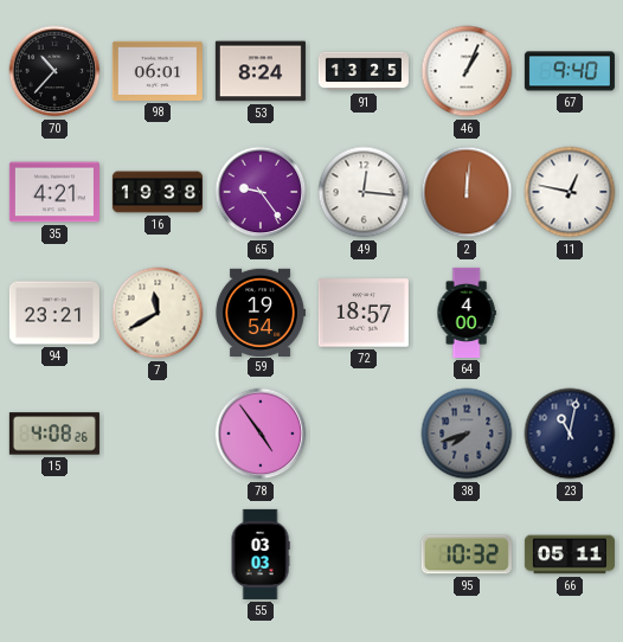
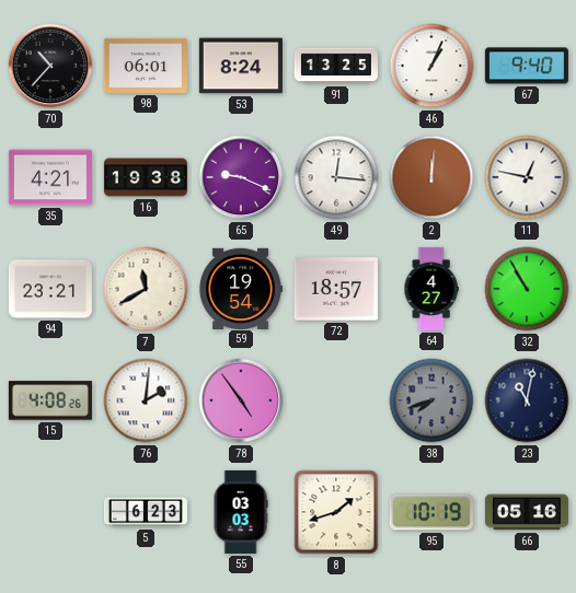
65: 9:24 -> 9:19
64: 4:00 -> 4:27
32: none -> 10:55
76: none -> 2:01
5: none -> 6:23
8: none -> 1:42
95: 10:32 -> 10:19
66: 05:11 -> 05:16
